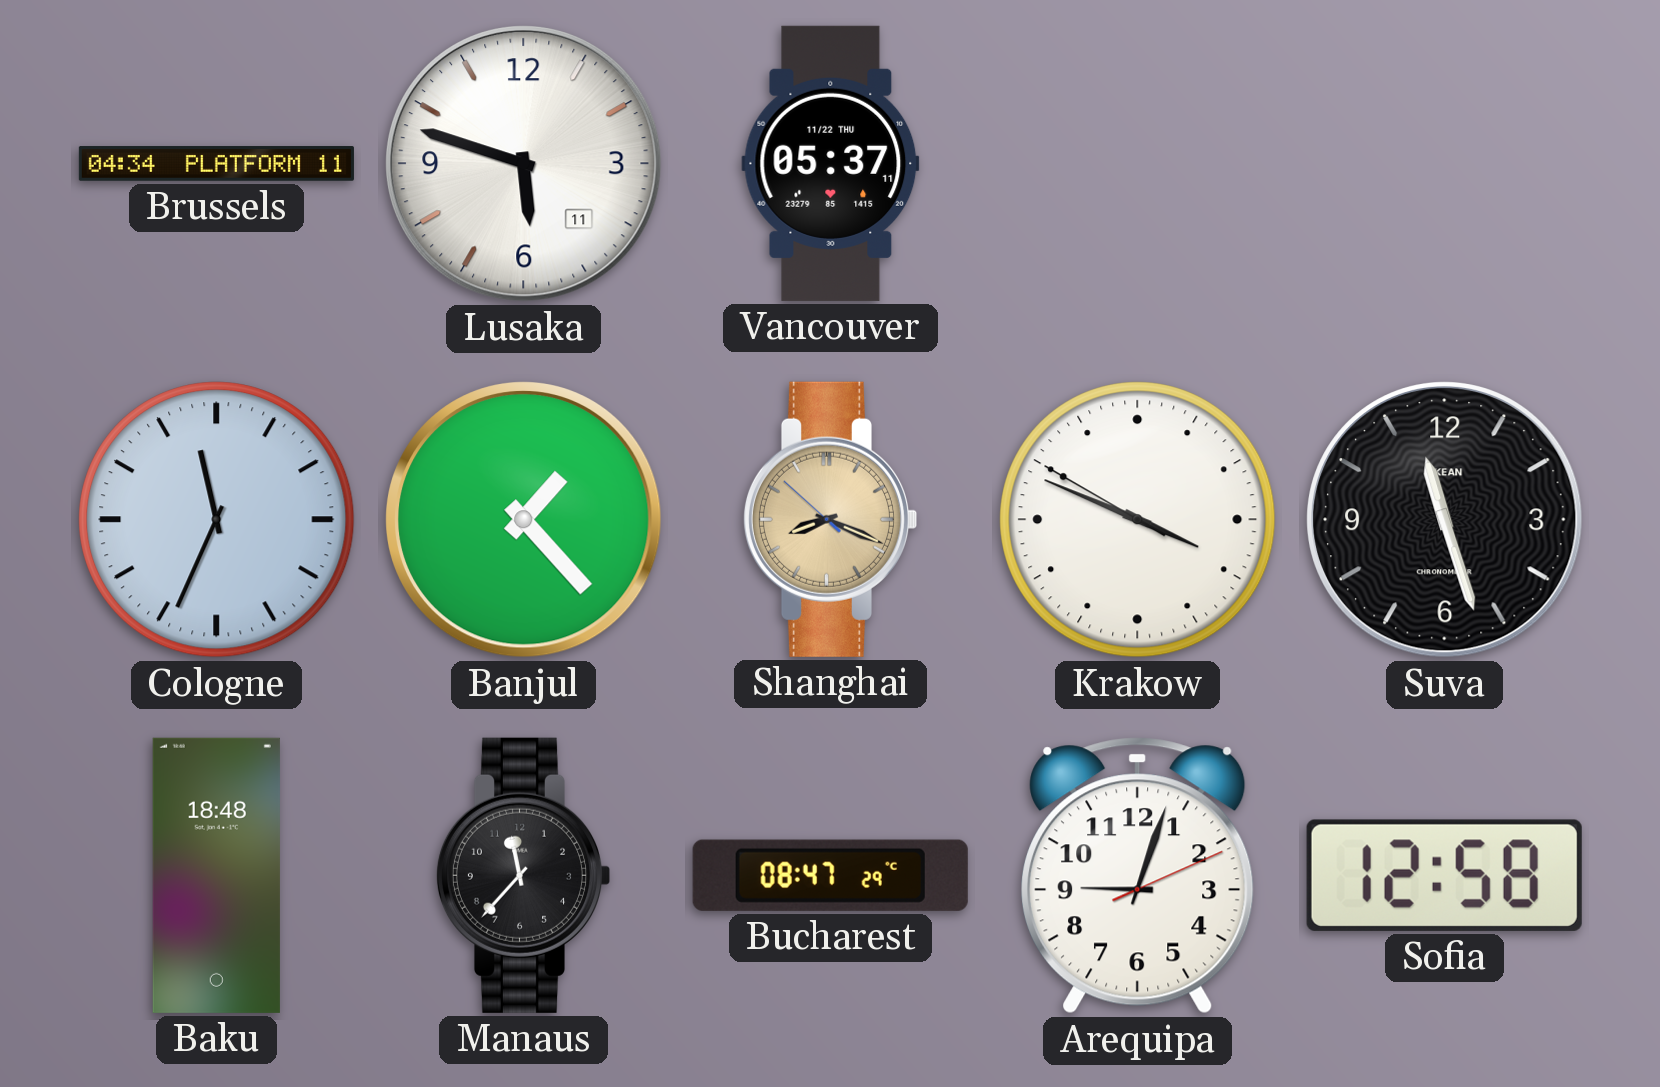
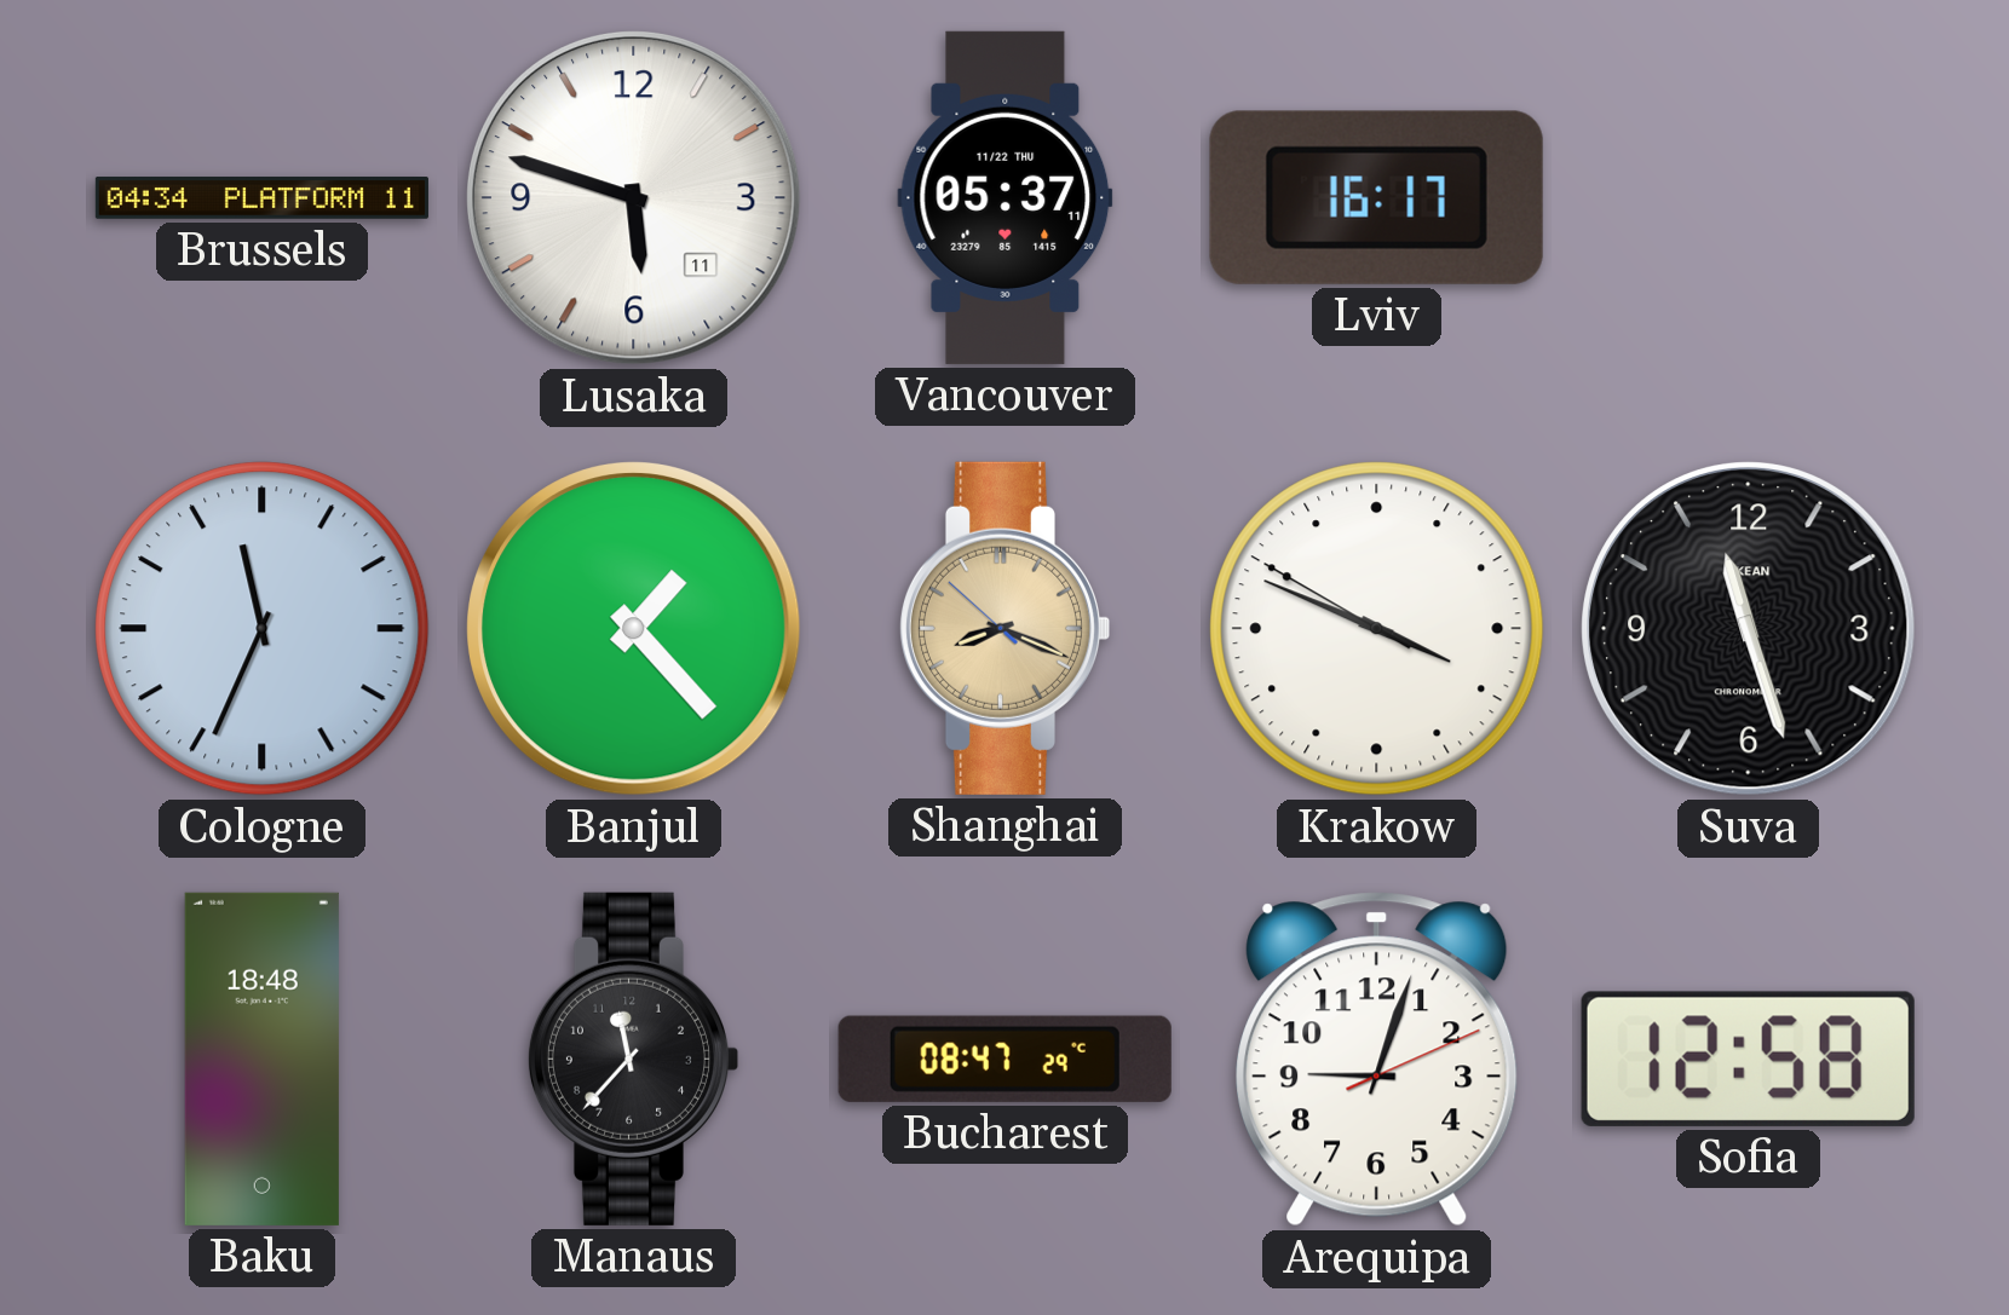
Lviv: none -> 16:17
